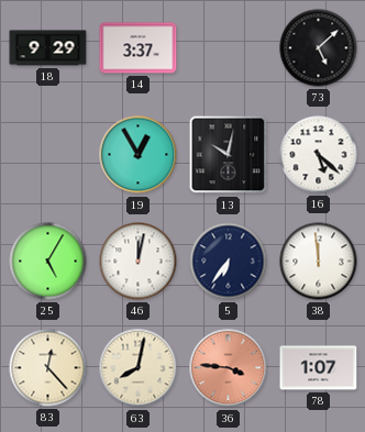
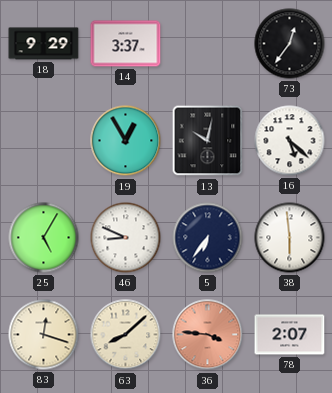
73: 5:08 -> 12:36
46: 12:02 -> 8:49
38: 11:59 -> 5:59
83: 12:23 -> 12:18
63: 8:02 -> 8:08
78: 1:07 -> 2:07
